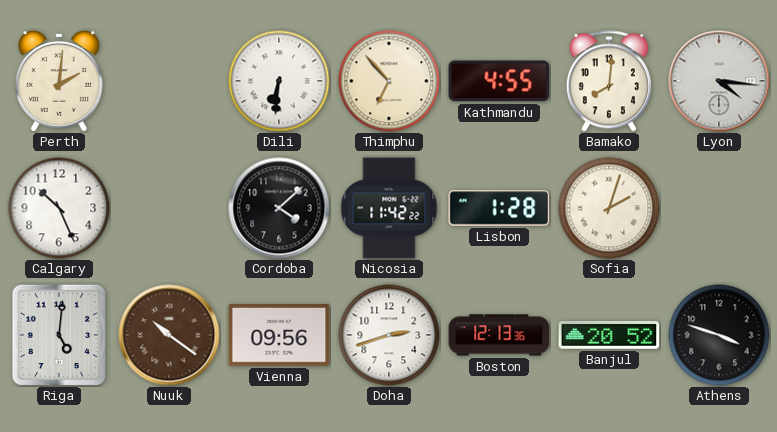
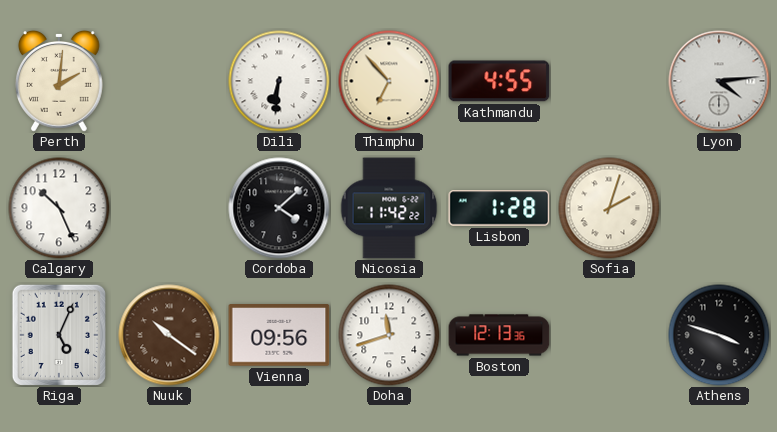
Bamako: 8:01 -> none
Lyon: 4:16 -> 4:14
Riga: 5:01 -> 5:04
Doha: 2:42 -> 11:42
Banjul: 20:52 -> none
